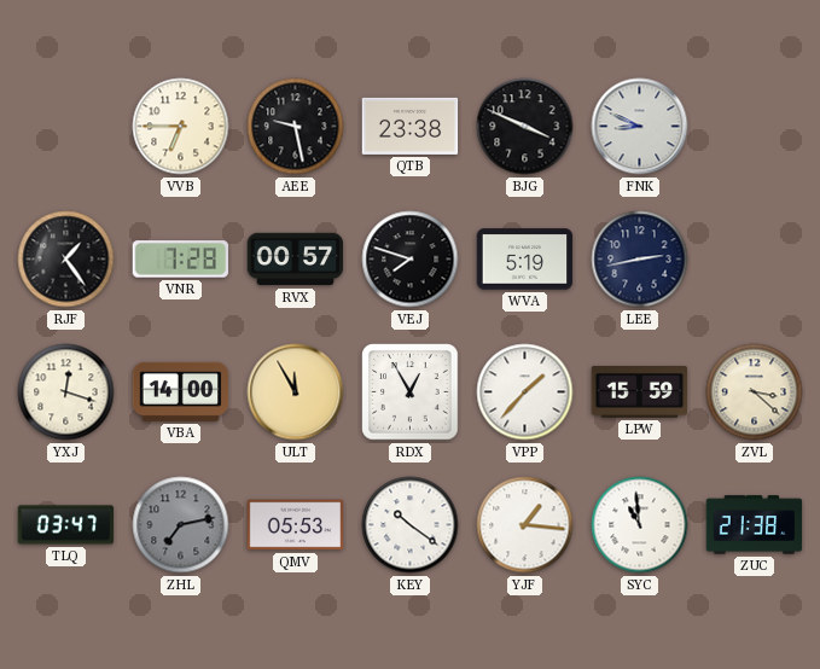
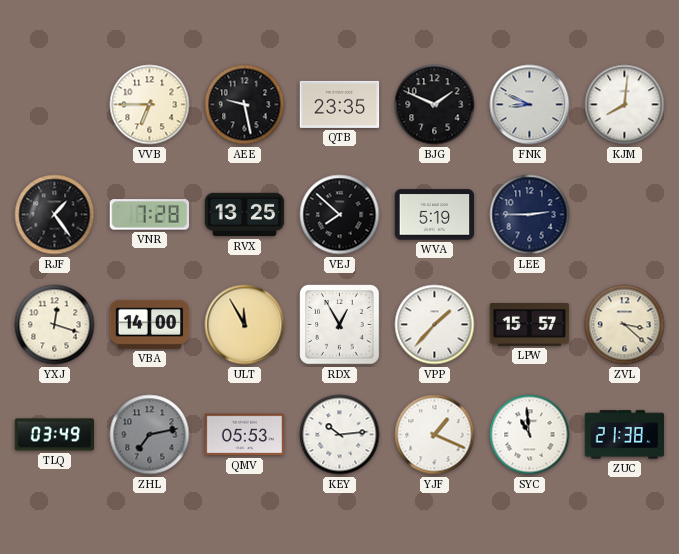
QTB: 23:38 -> 23:35
BJG: 3:49 -> 1:49
KJM: none -> 8:01
RVX: 00:57 -> 13:25
VEJ: 7:48 -> 7:52
LEE: 2:43 -> 2:45
LPW: 15:59 -> 15:57
TLQ: 03:47 -> 03:49
KEY: 10:21 -> 10:14
YJF: 1:16 -> 1:19
